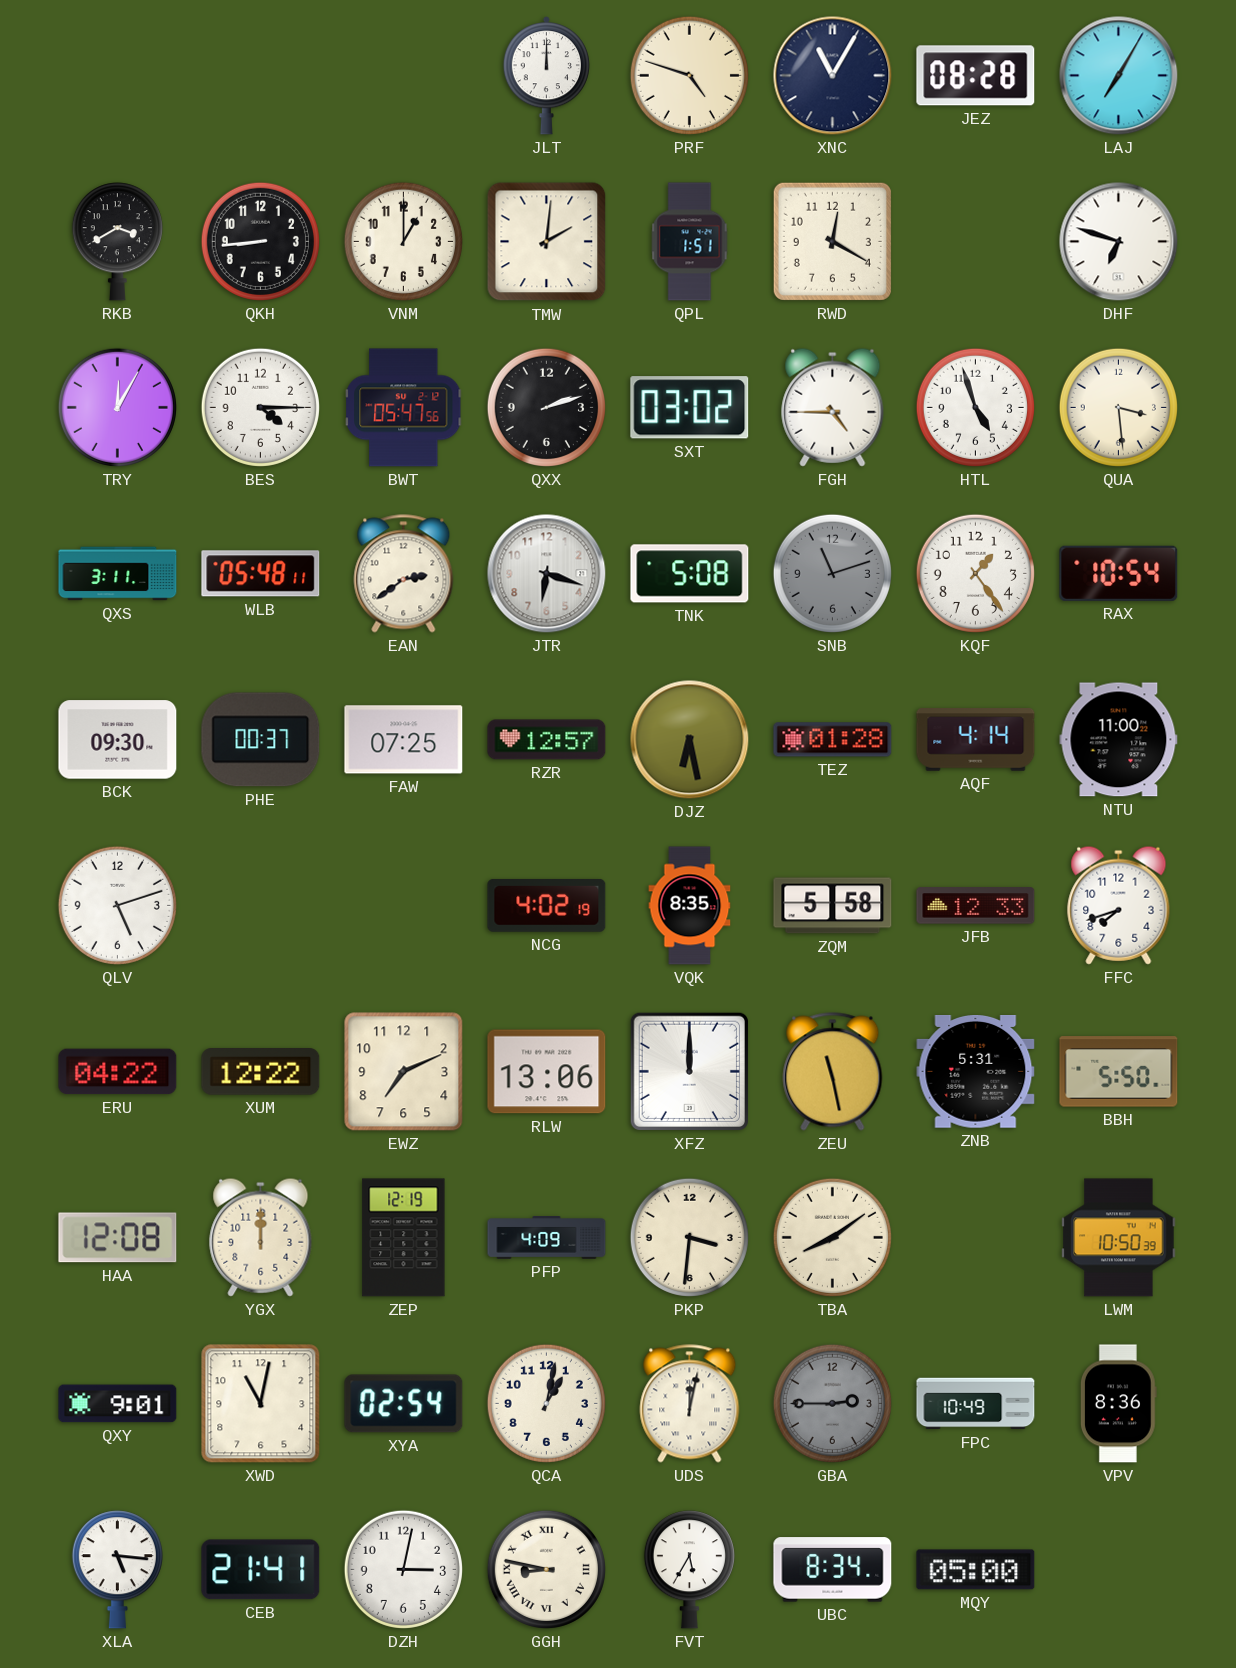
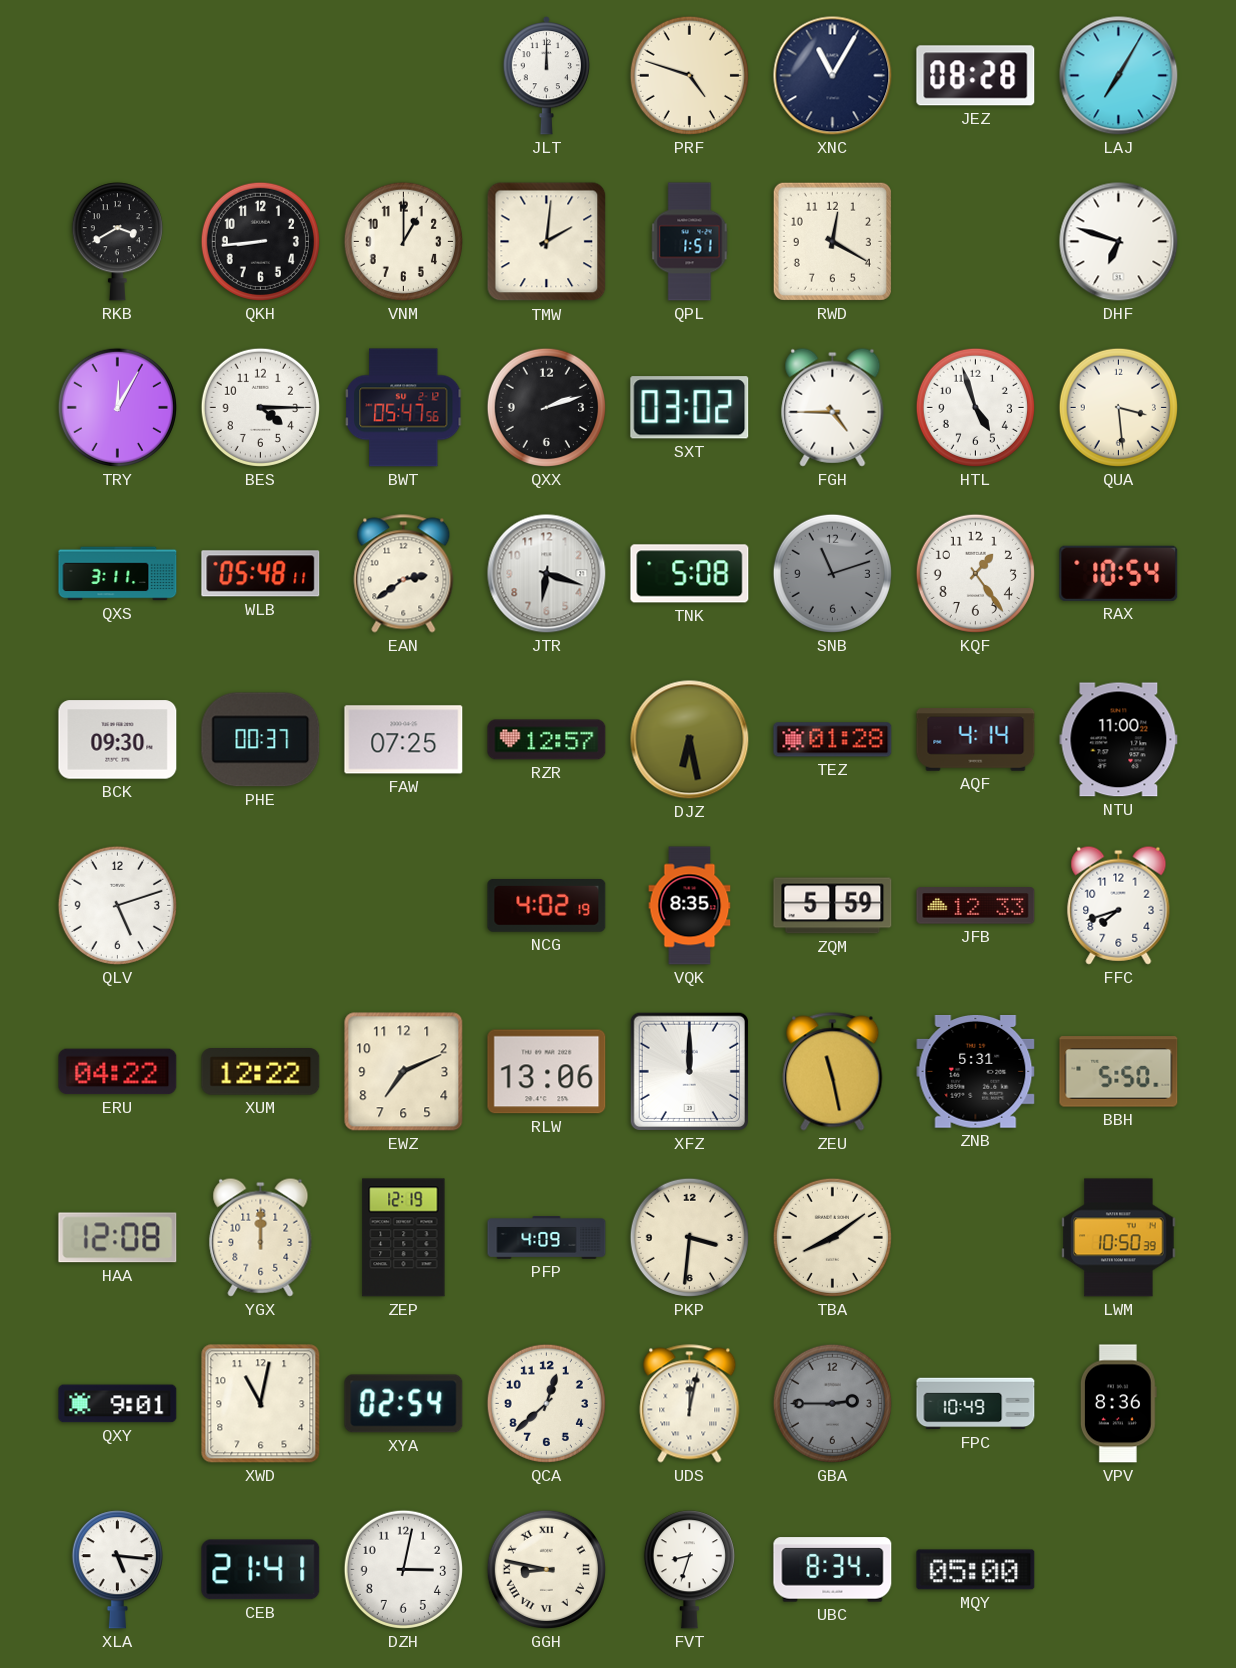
ZQM: 5:58 -> 5:59
QCA: 1:02 -> 12:38
FVT: 5:35 -> 8:33
